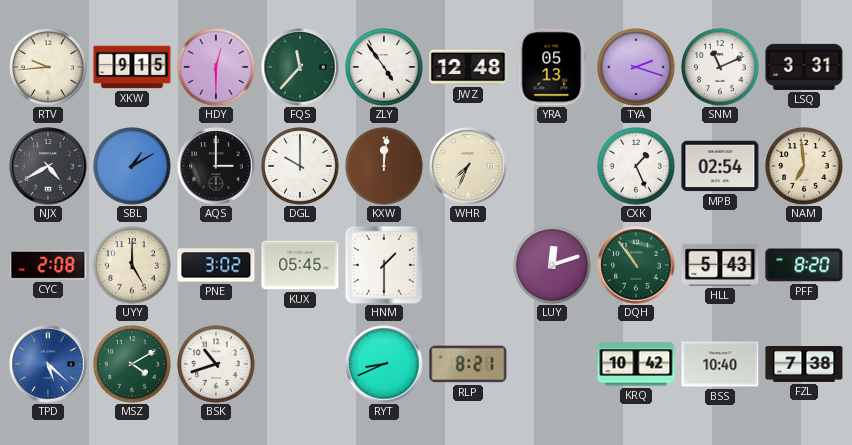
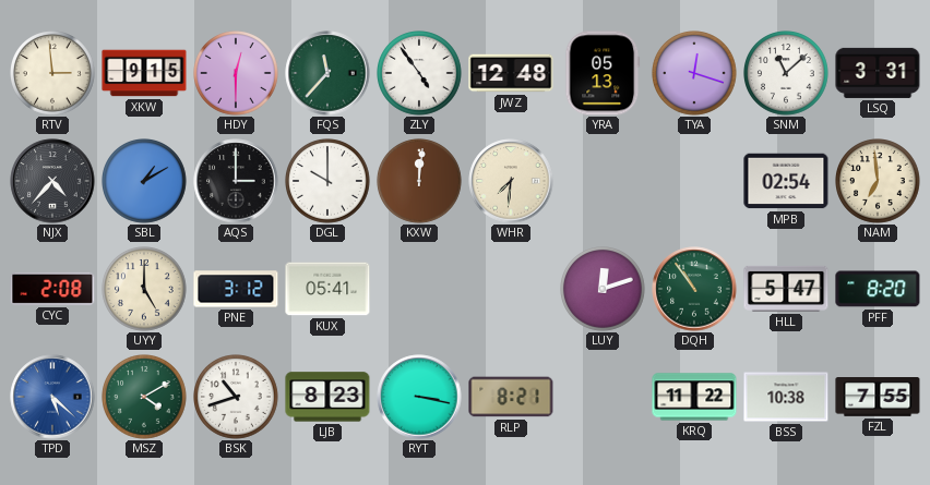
RTV: 9:44 -> 2:59
TYA: 2:18 -> 12:18
SNM: 11:11 -> 11:08
NJX: 4:40 -> 4:37
WHR: 7:34 -> 7:31
CXK: 1:26 -> none
PNE: 3:02 -> 3:12
KUX: 05:45 -> 05:41
HNM: 1:30 -> none
HLL: 5:43 -> 5:47
LJB: none -> 8:23
RYT: 8:41 -> 3:17
KRQ: 10:42 -> 11:22
BSS: 10:40 -> 10:38
FZL: 7:38 -> 7:55
